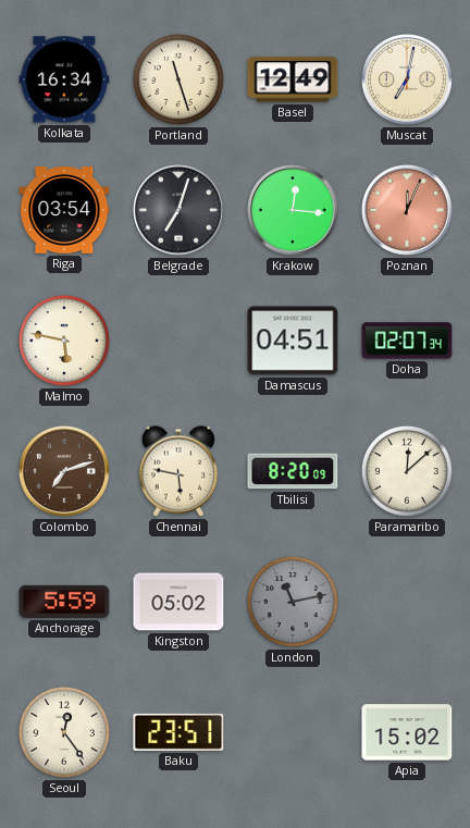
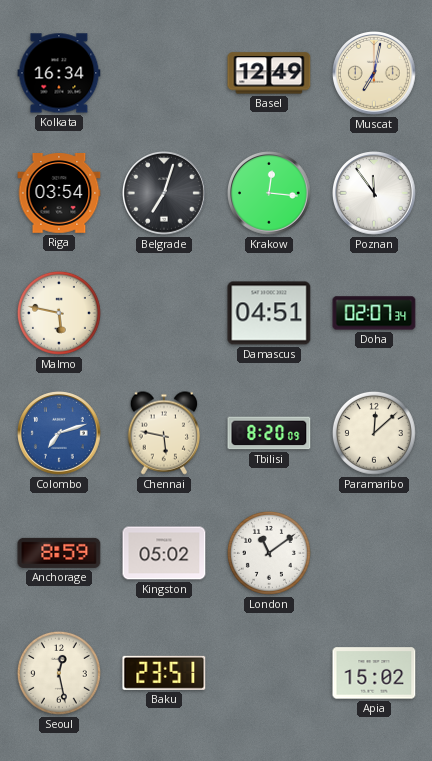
Portland: 11:27 -> none
Poznan: 12:04 -> 11:54
Poznan dial: salmon -> white
Colombo dial: brown -> blue
Anchorage: 5:59 -> 8:59
London: 11:13 -> 11:09
London dial: grey -> white
Seoul: 12:24 -> 12:28
